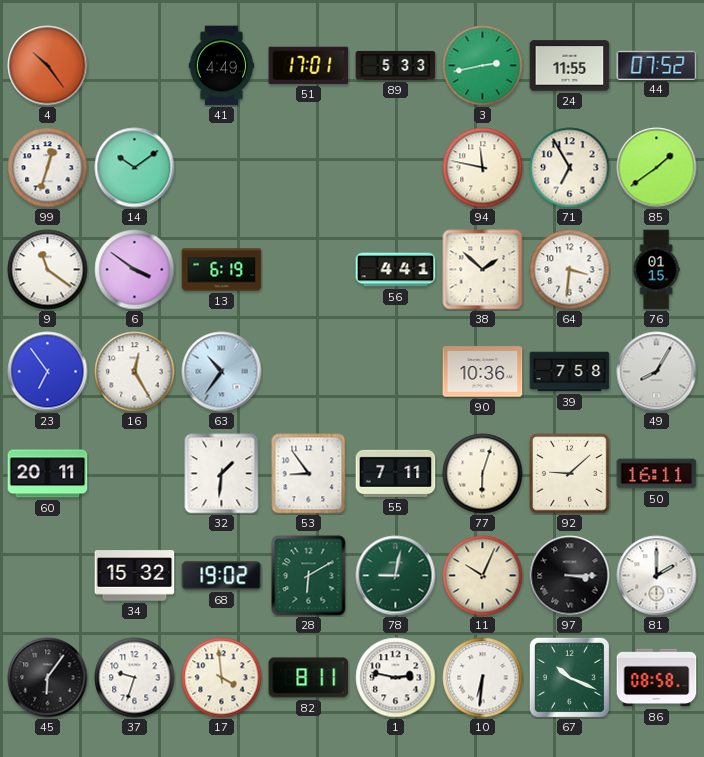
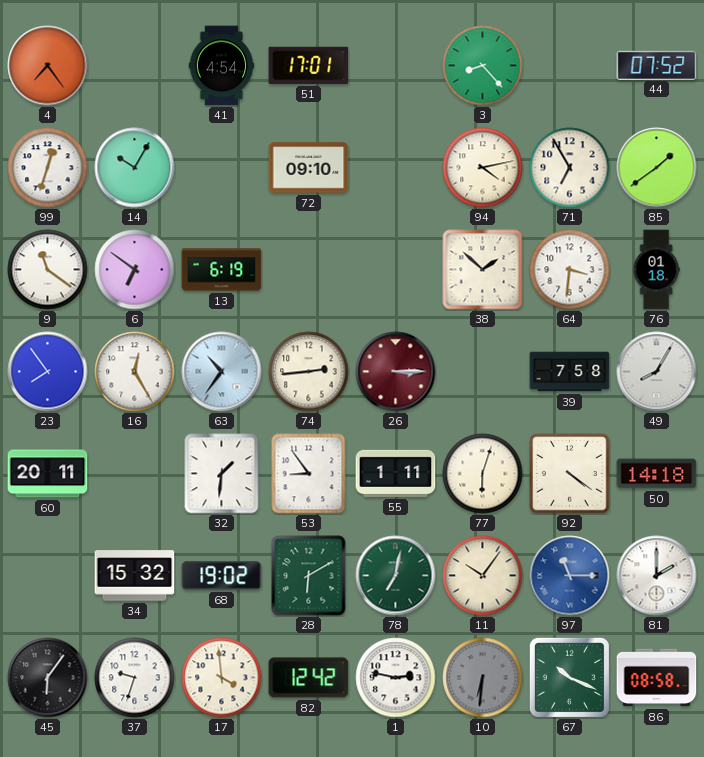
4: 10:24 -> 7:24
41: 4:49 -> 4:54
89: 5:33 -> none
3: 2:43 -> 8:23
24: 11:55 -> none
14: 10:09 -> 10:05
72: none -> 09:10
94: 11:47 -> 4:13
6: 3:51 -> 6:51
56: 4:41 -> none
76: 01:15 -> 01:18
23: 6:54 -> 7:54
74: none -> 2:44
26: none -> 3:15
90: 10:36 -> none
55: 7:11 -> 1:11
92: 9:08 -> 4:21
50: 16:11 -> 14:18
78: 9:02 -> 7:02
11: 10:04 -> 10:06
97: 3:15 -> 11:15
97 dial: black -> blue
82: 8:11 -> 12:42
10 dial: white -> grey
